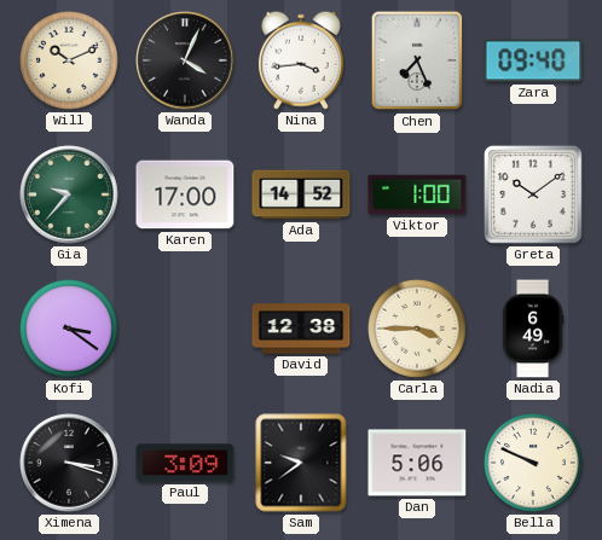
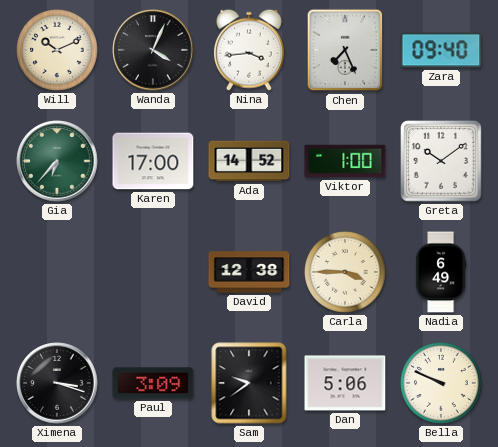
Gia: 9:37 -> 6:37
Kofi: 3:21 -> none
